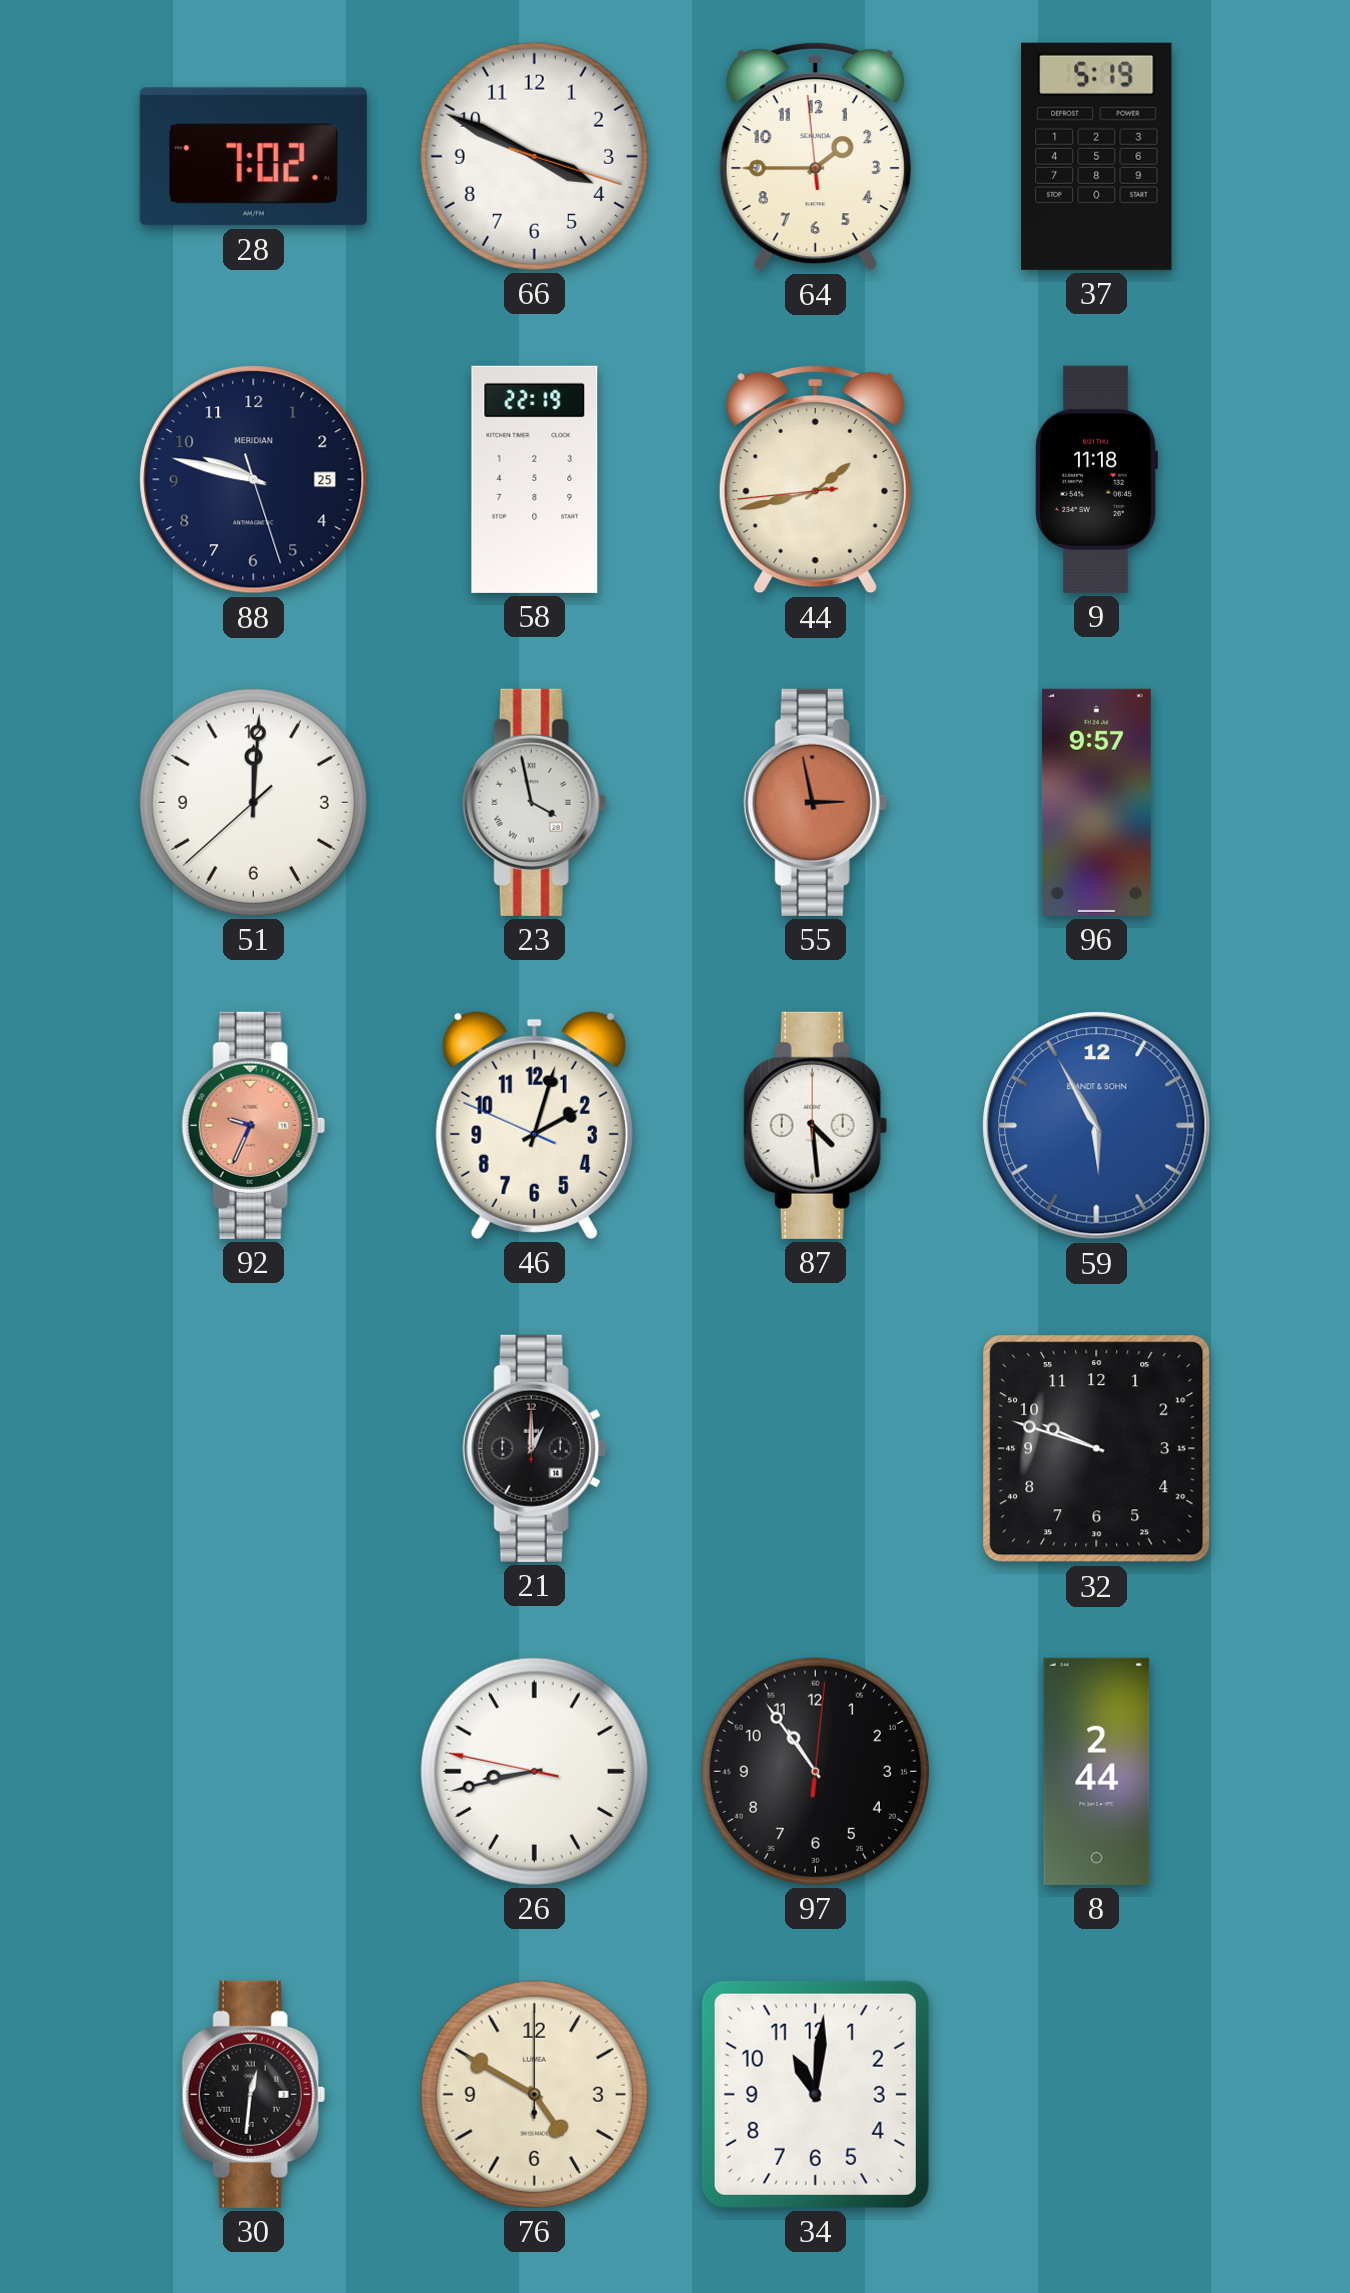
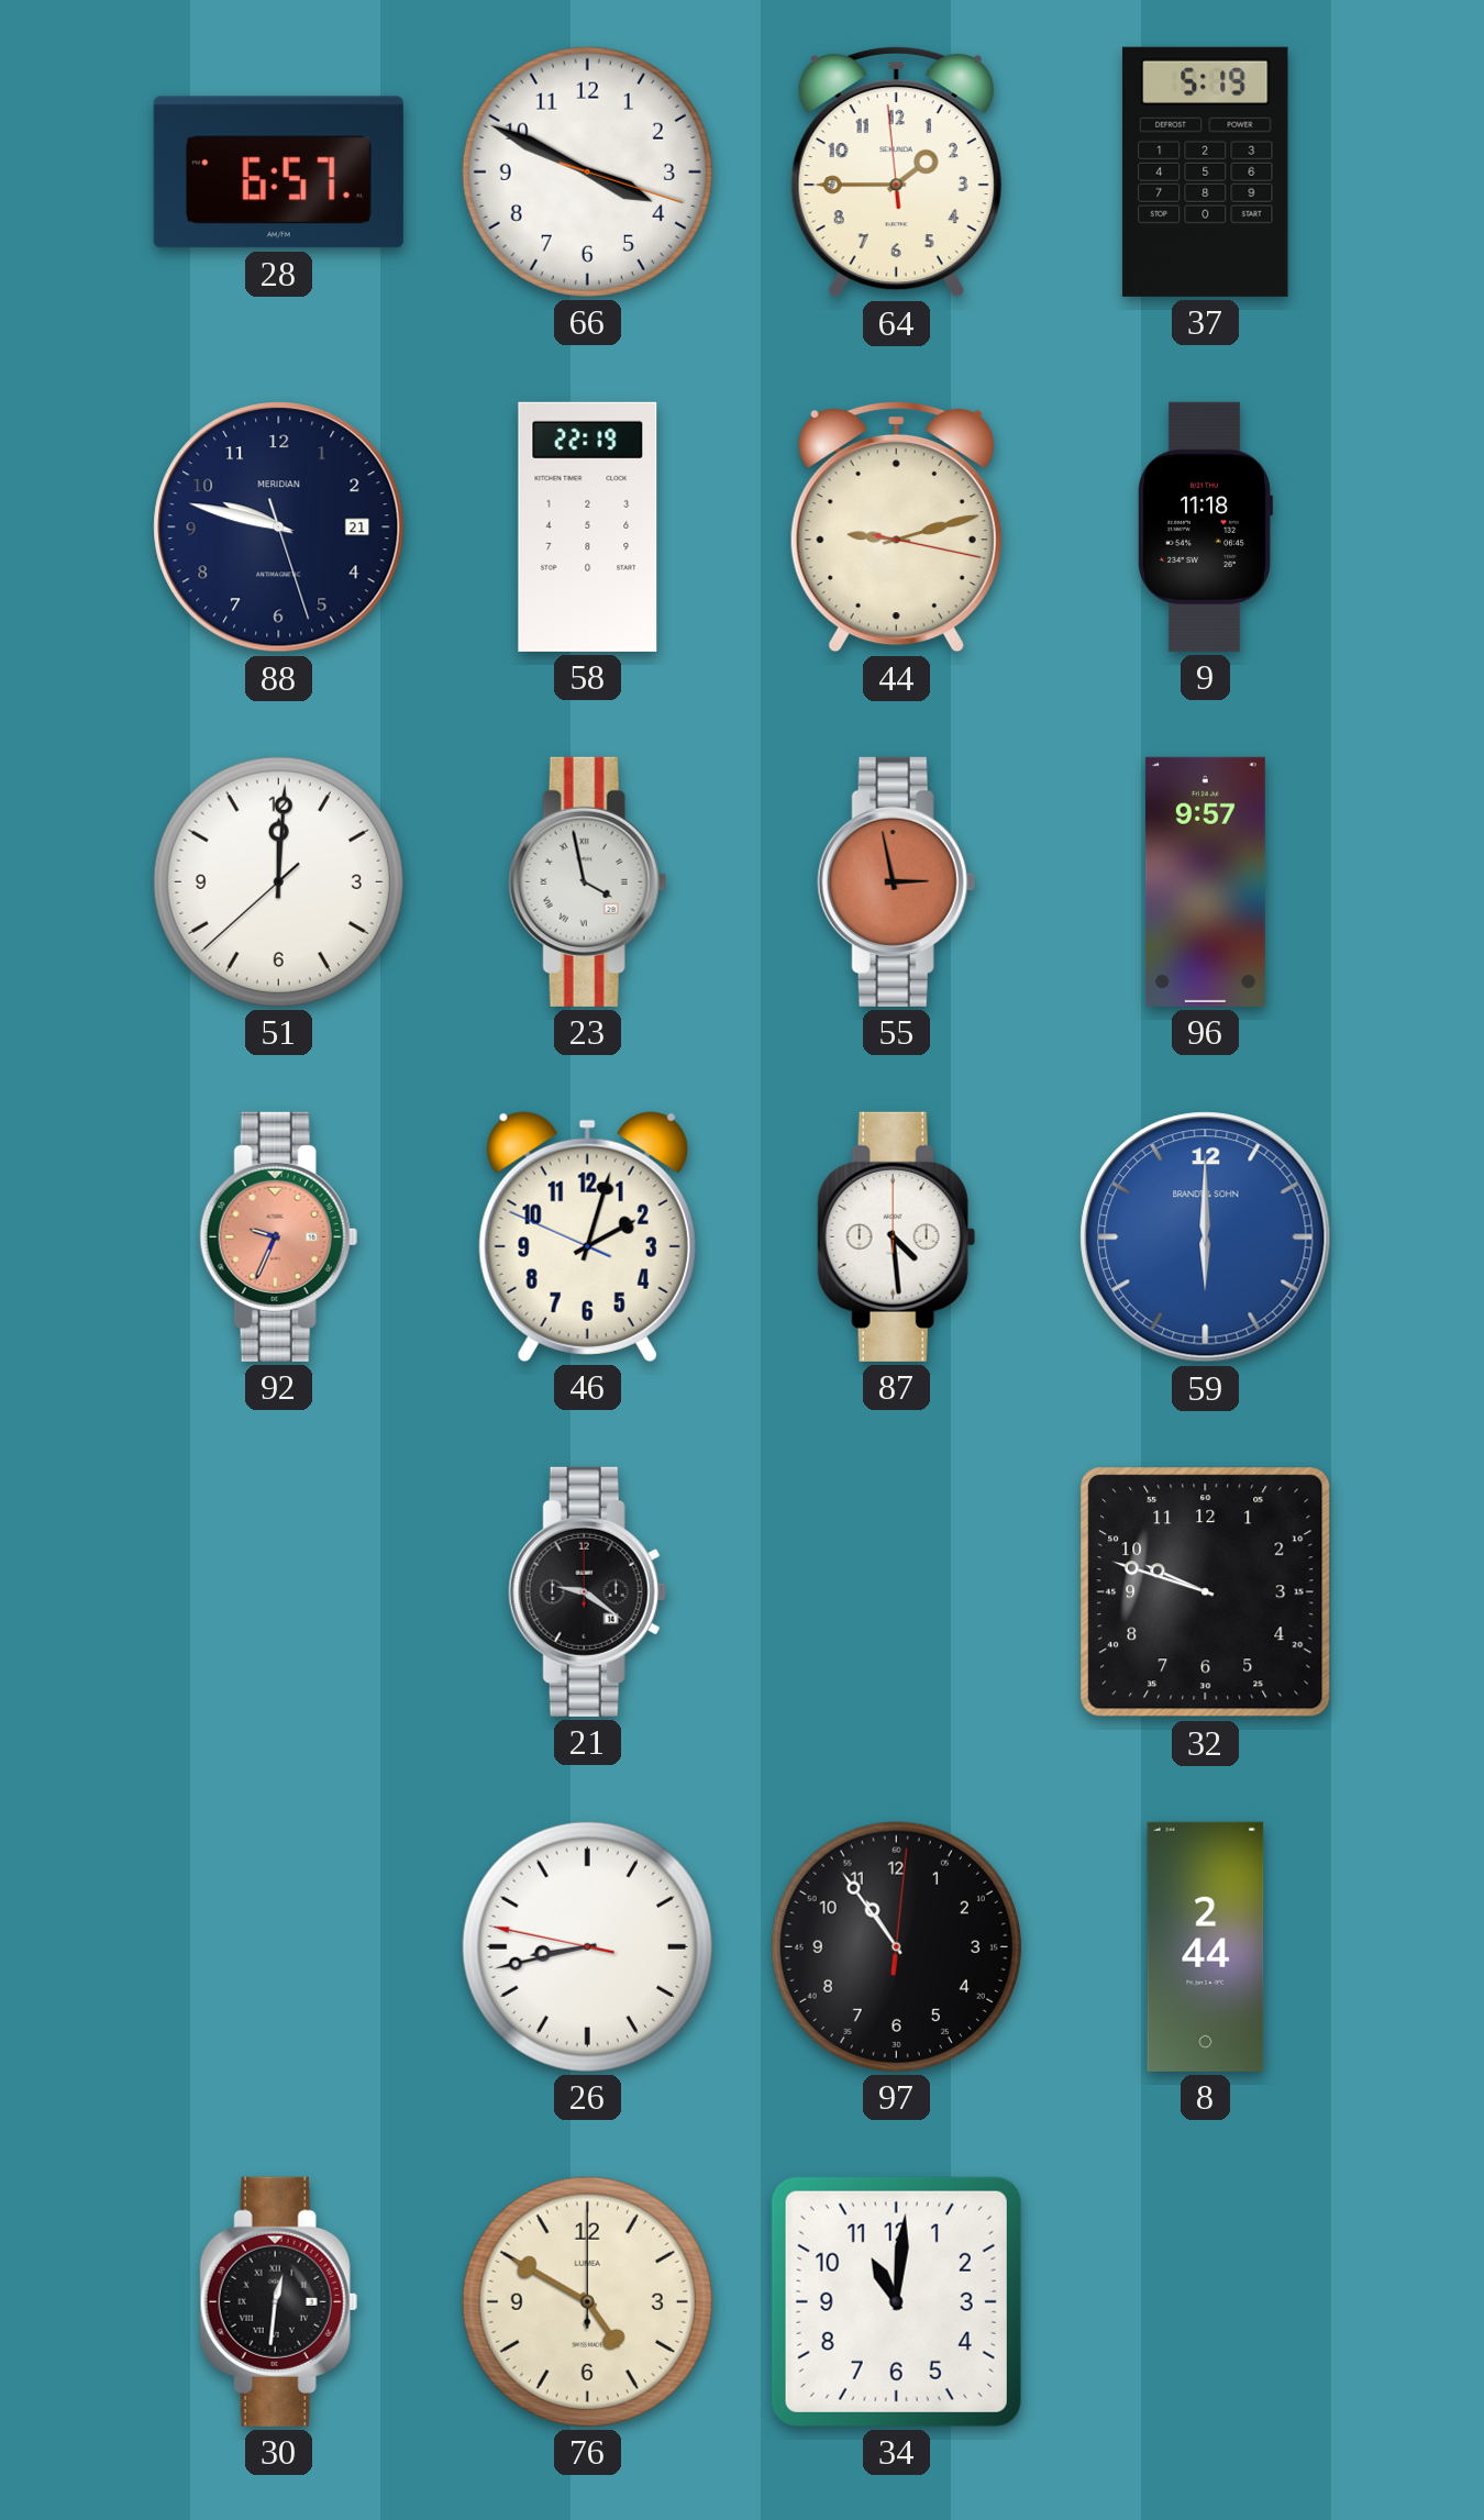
28: 7:02 -> 6:57
88 date: 25 -> 21
44: 1:42 -> 9:12
59: 5:55 -> 6:00
21: 1:00 -> 9:21
